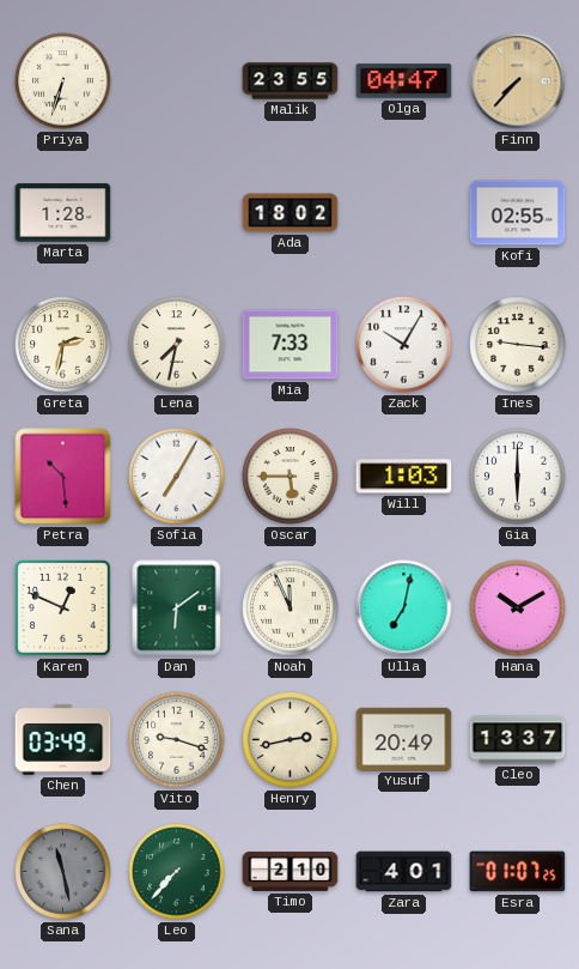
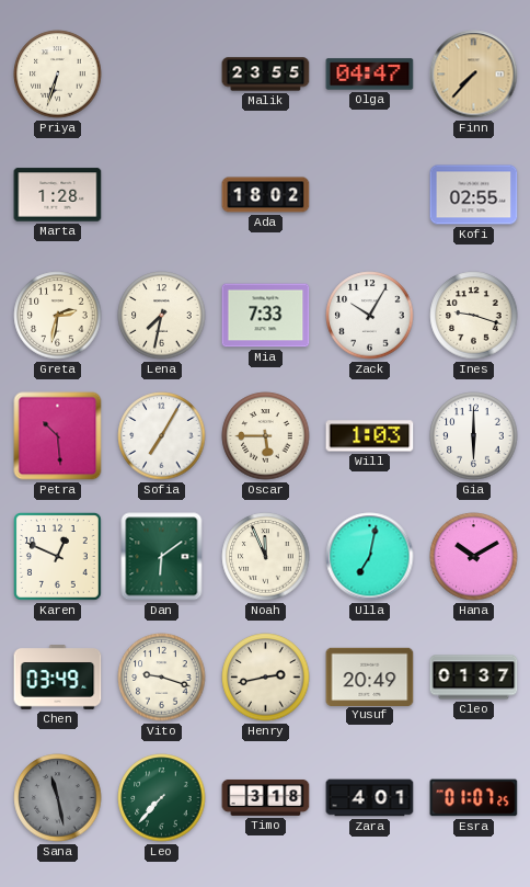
Ines: 9:16 -> 9:18
Cleo: 13:37 -> 01:37
Timo: 2:10 -> 3:18
